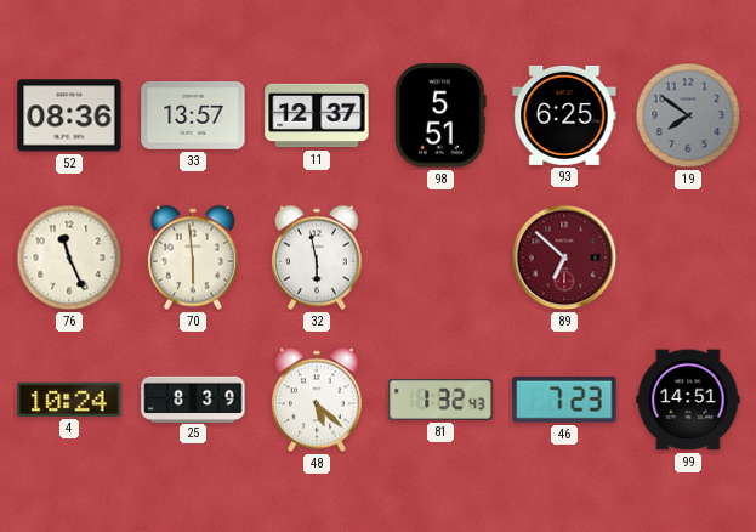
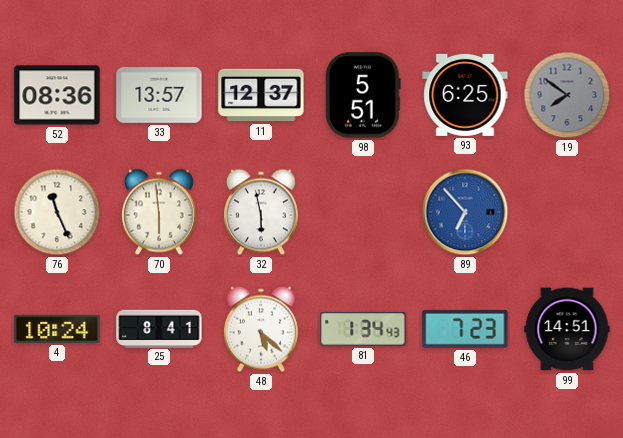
89: 6:52 -> 6:53
89 dial: burgundy -> blue
25: 8:39 -> 8:41
81: 1:32 -> 1:34
